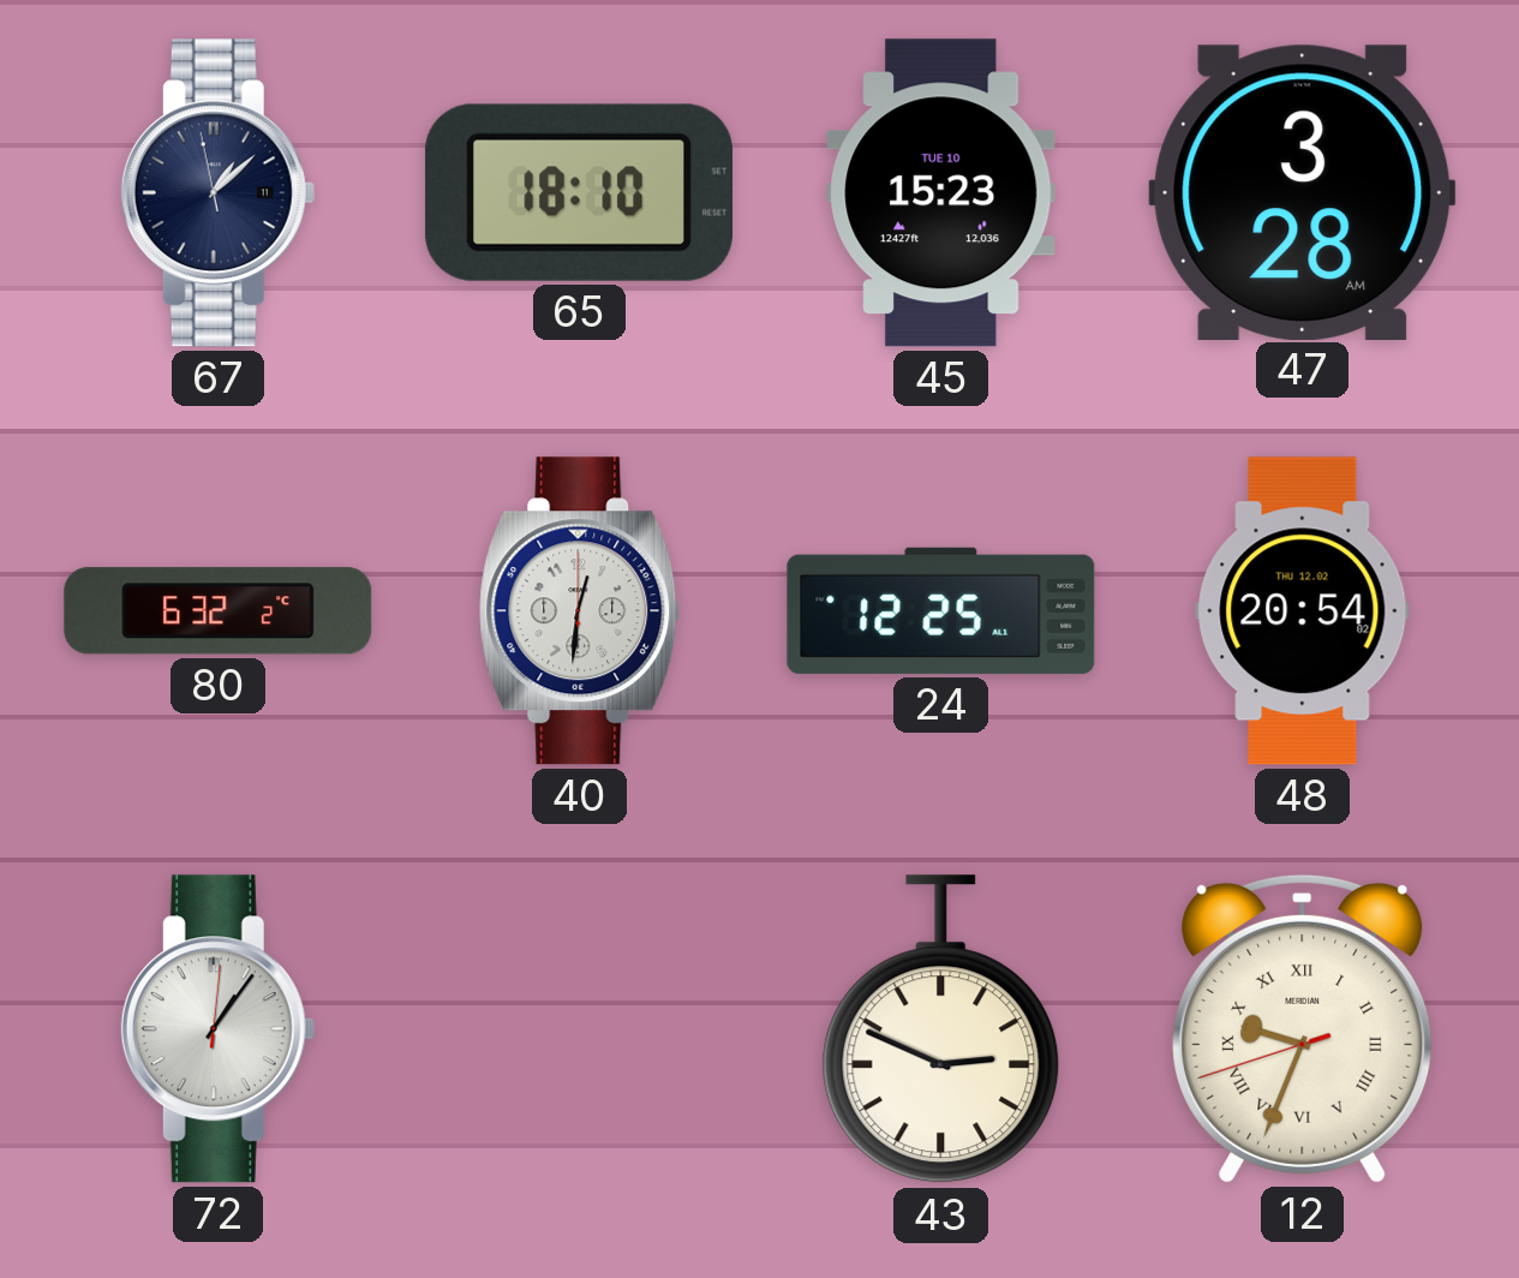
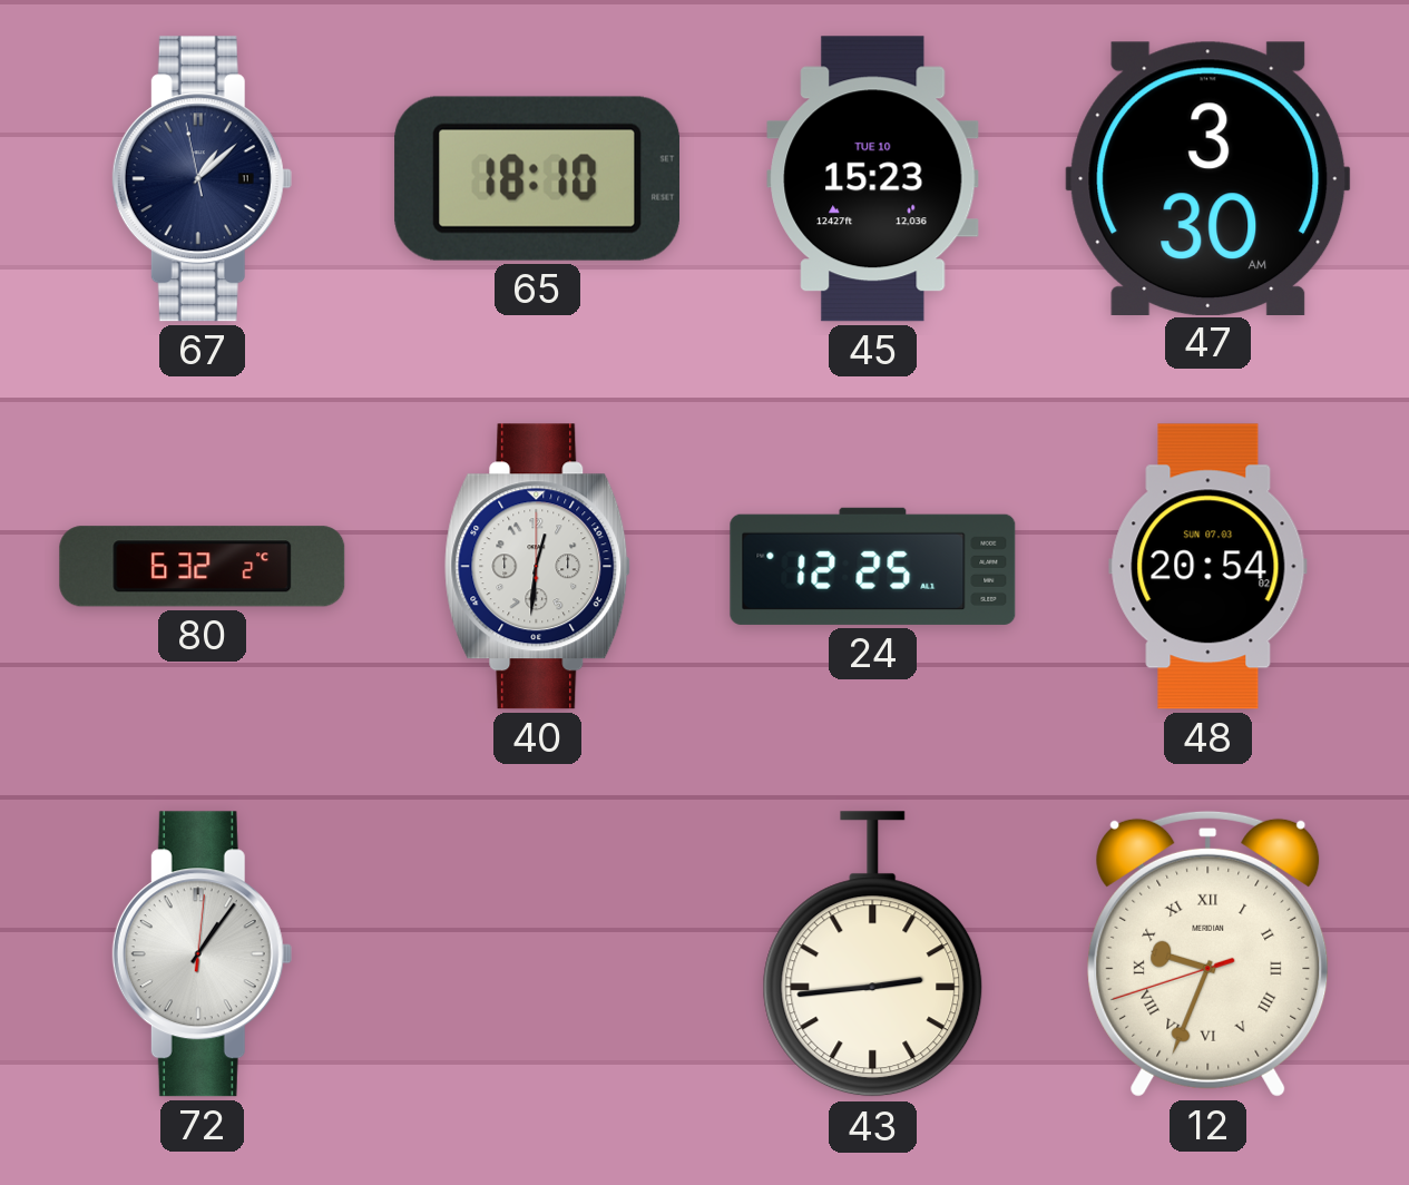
47: 3:28 -> 3:30
48 date: THU 12.02 -> SUN 07.03
43: 2:49 -> 2:44
